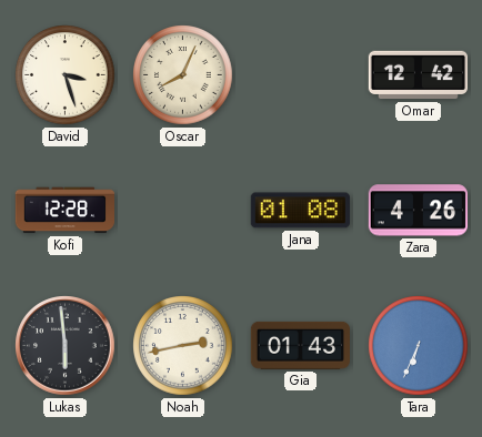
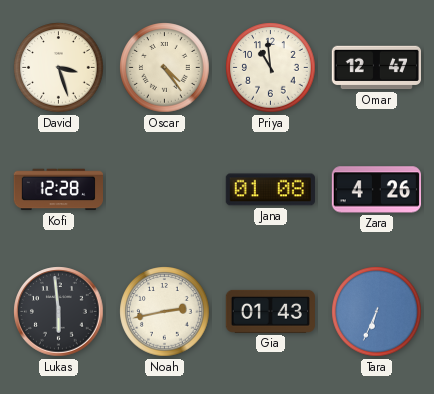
Oscar: 8:04 -> 4:24
Priya: none -> 10:59
Omar: 12:42 -> 12:47
